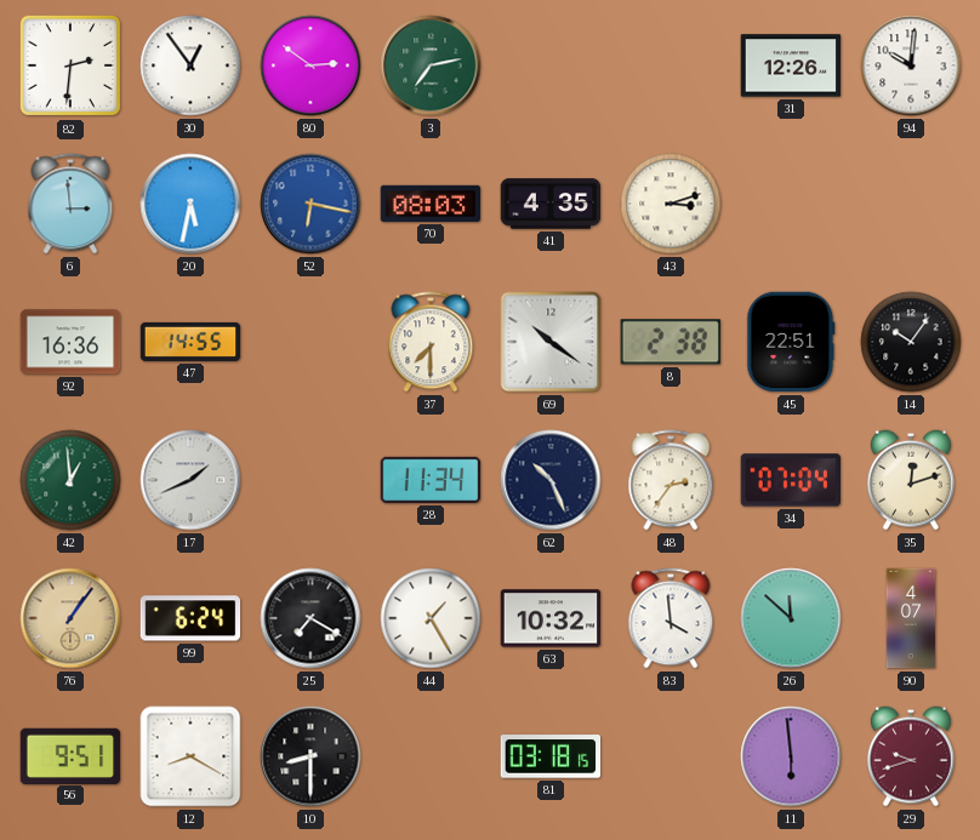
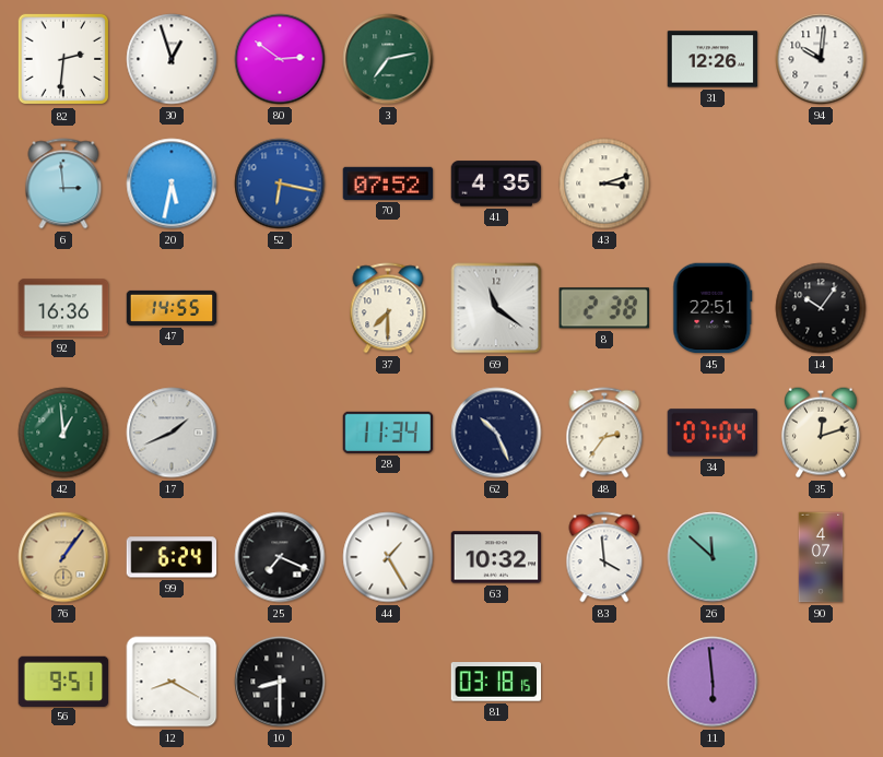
30: 12:54 -> 12:57
70: 08:03 -> 07:52
69: 10:21 -> 11:21
25: 7:20 -> 7:19
29: 9:42 -> none
